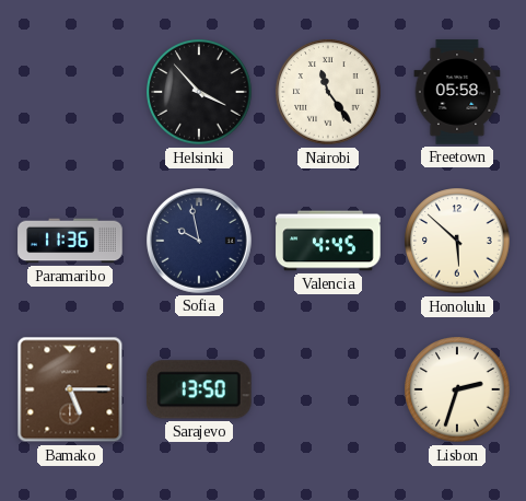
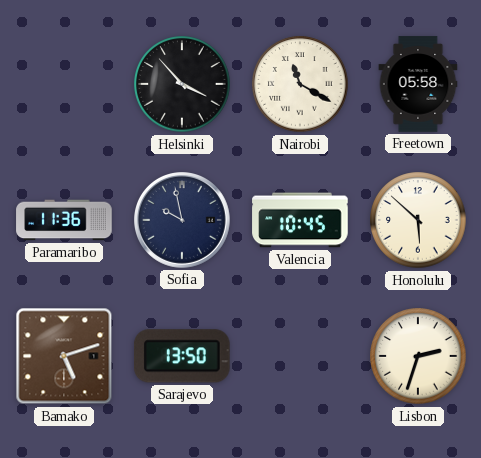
Nairobi: 11:24 -> 11:20
Valencia: 4:45 -> 10:45
Bamako: 5:15 -> 5:12
